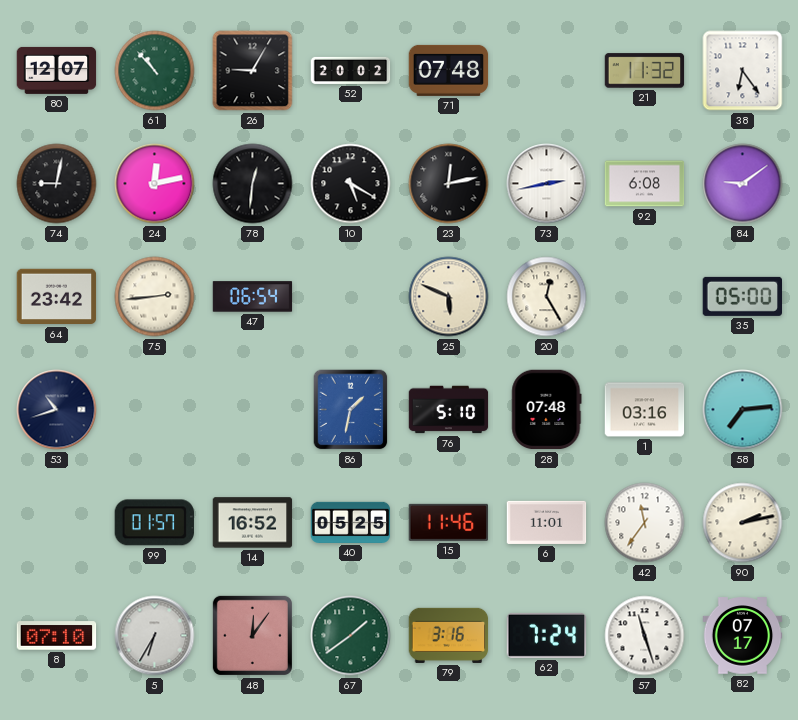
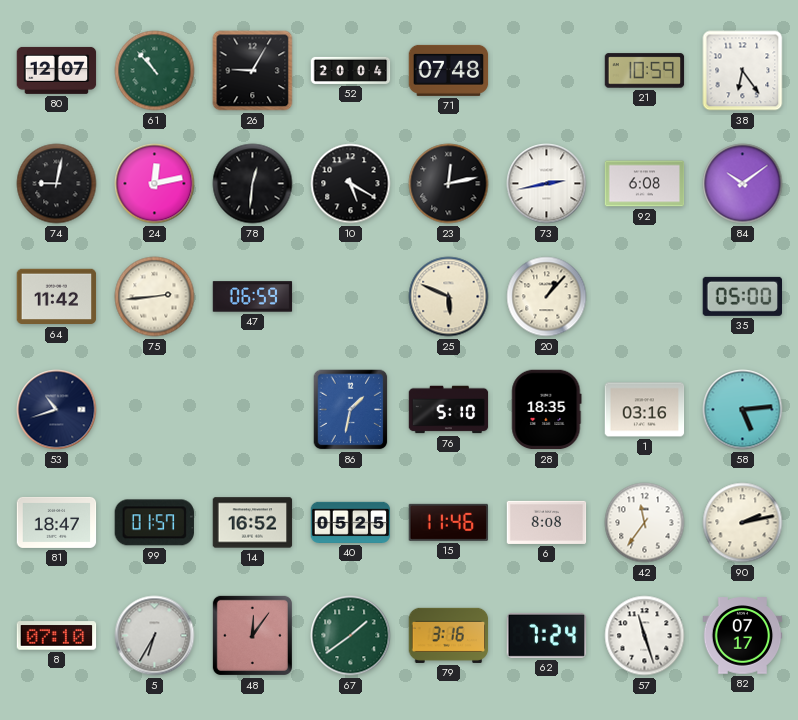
52: 20:02 -> 20:04
21: 11:32 -> 10:59
84: 9:09 -> 10:09
64: 23:42 -> 11:42
47: 06:54 -> 06:59
20: 12:25 -> 1:07
28: 07:48 -> 18:35
58: 7:14 -> 5:14
81: none -> 18:47
6: 11:01 -> 8:08
